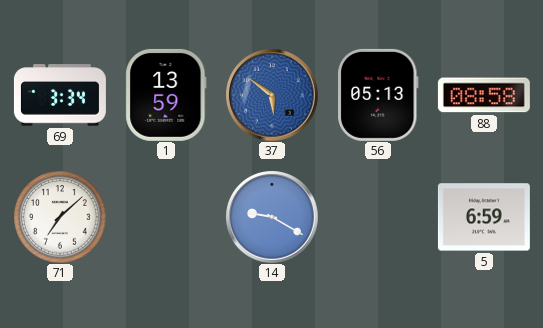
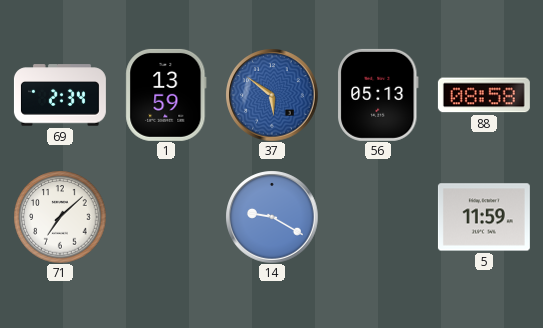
69: 3:34 -> 2:34
5: 6:59 -> 11:59
